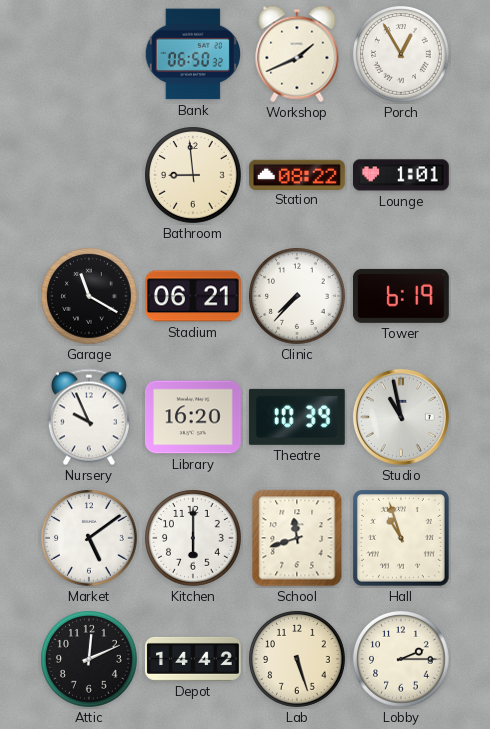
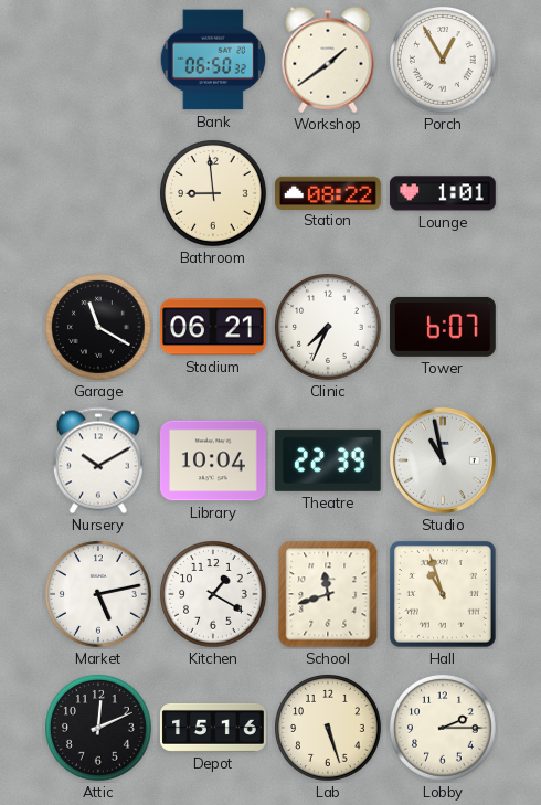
Workshop: 1:41 -> 1:39
Clinic: 7:37 -> 7:34
Tower: 6:19 -> 6:07
Nursery: 9:56 -> 10:10
Library: 16:20 -> 10:04
Theatre: 10:39 -> 22:39
Market: 5:09 -> 5:13
Kitchen: 6:00 -> 1:20
Depot: 14:42 -> 15:16
